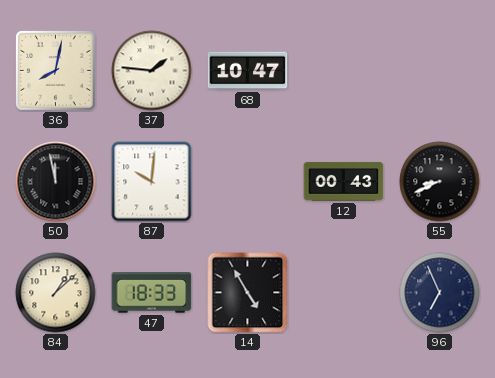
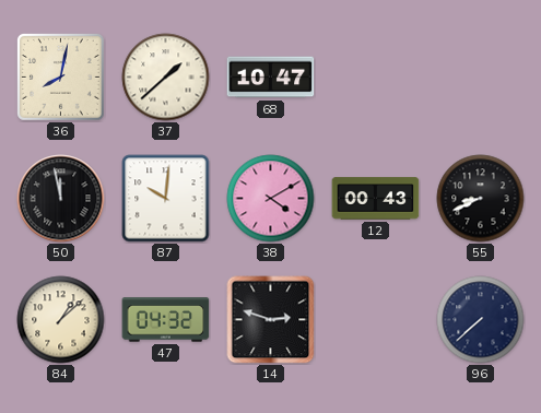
37: 1:46 -> 1:38
38: none -> 4:10
47: 18:33 -> 04:32
14: 4:55 -> 2:48
96: 6:56 -> 7:38
